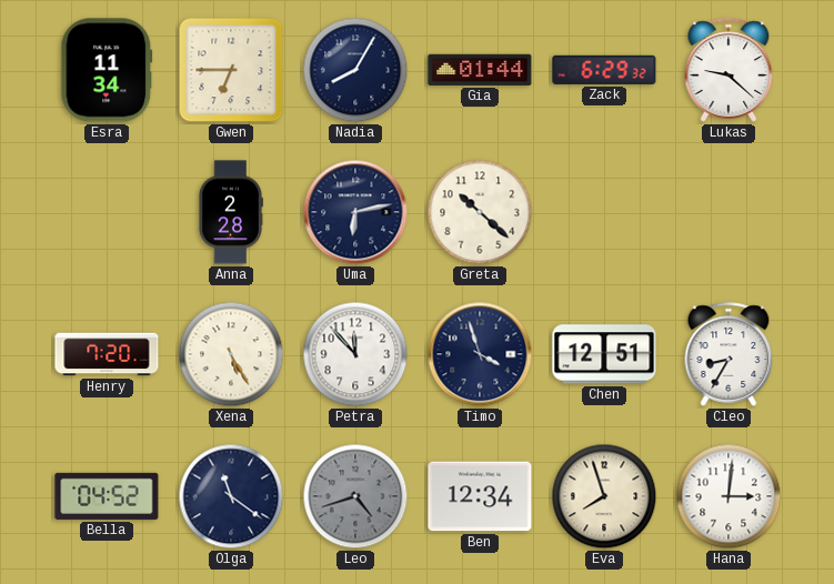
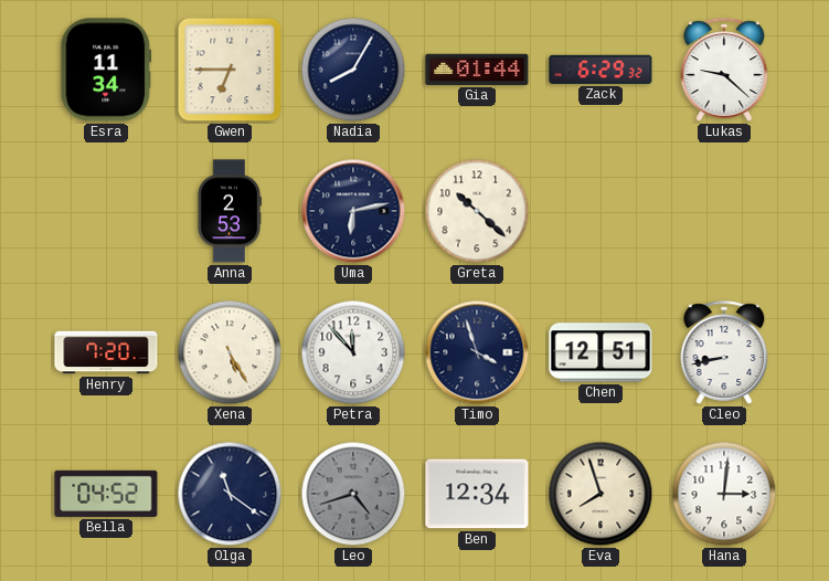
Anna: 2:28 -> 2:53
Cleo: 8:35 -> 8:43
